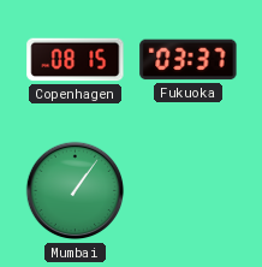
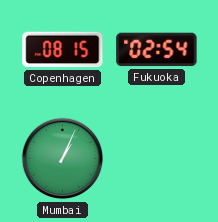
Fukuoka: 03:37 -> 02:54
Mumbai: 1:06 -> 1:04
